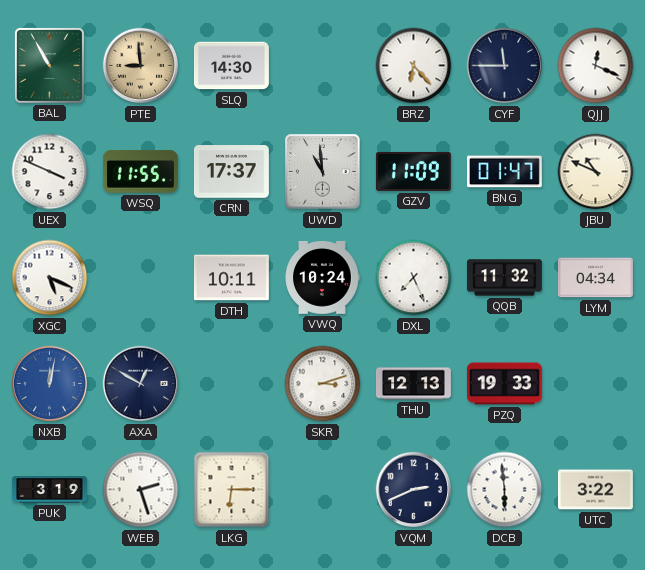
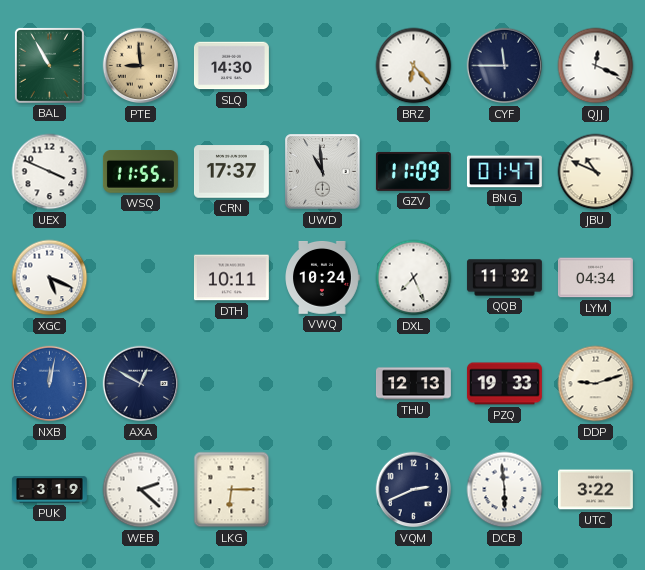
SKR: 3:12 -> none
DDP: none -> 9:12
WEB: 2:27 -> 2:22
